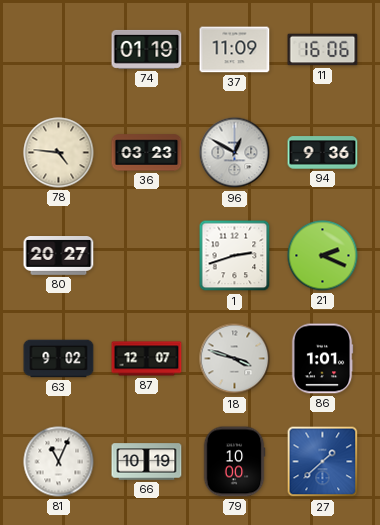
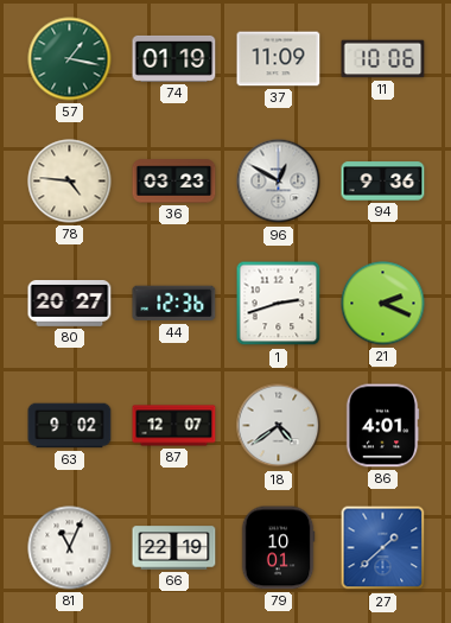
57: none -> 1:17
11: 16:06 -> 10:06
44: none -> 12:36
18: 3:48 -> 4:39
86: 1:01 -> 4:01
66: 10:19 -> 22:19
79: 10:00 -> 10:01
